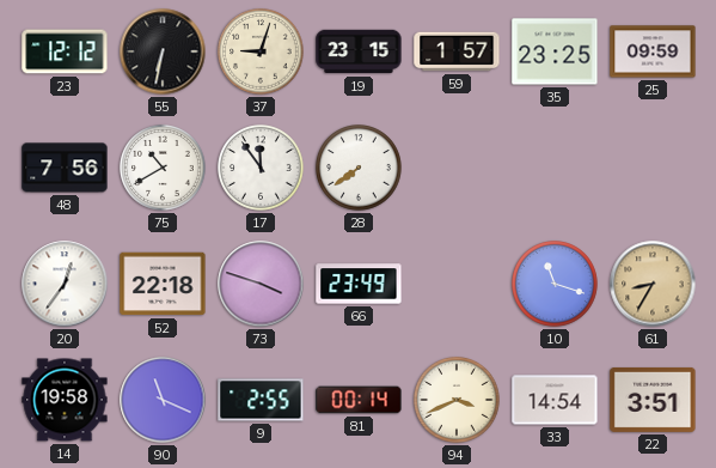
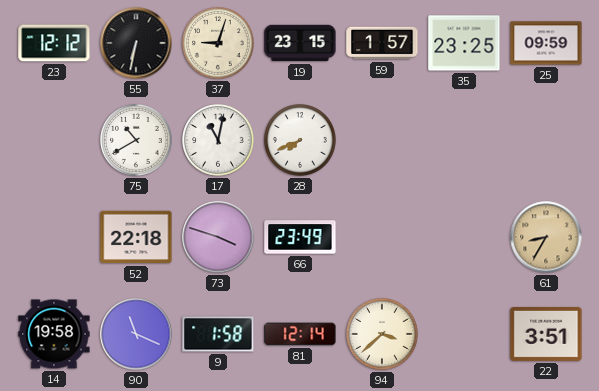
48: 7:56 -> none
17: 11:54 -> 11:02
28: 7:39 -> 7:41
20: 12:36 -> none
10: 11:18 -> none
9: 2:55 -> 1:58
81: 00:14 -> 12:14
94: 3:41 -> 3:38
33: 14:54 -> none
